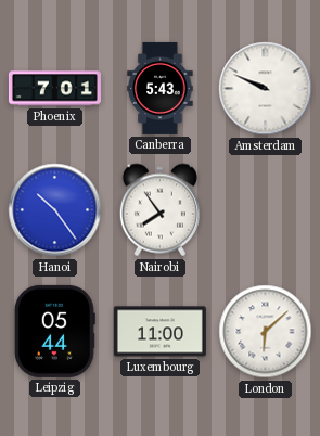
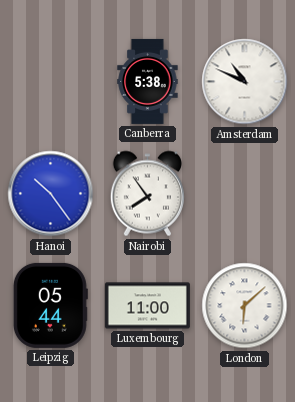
Phoenix: 7:01 -> none
Canberra: 5:43 -> 5:38
Amsterdam: 9:49 -> 10:49
